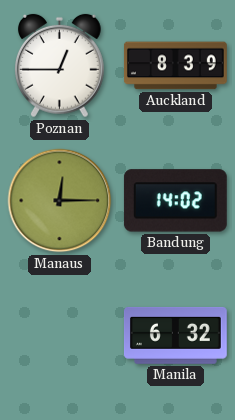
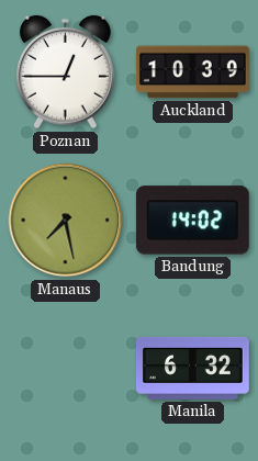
Auckland: 8:39 -> 10:39
Manaus: 12:15 -> 7:28
